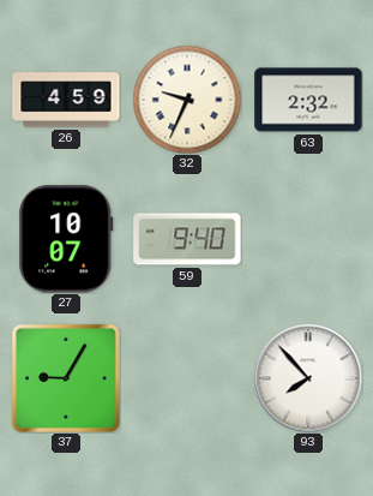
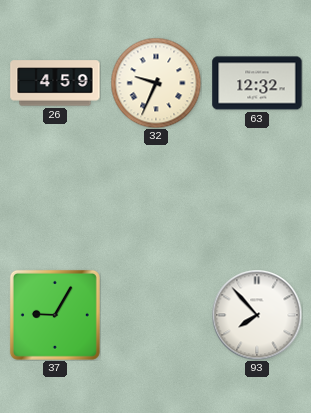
63: 2:32 -> 12:32
27: 10:07 -> none
59: 9:40 -> none
